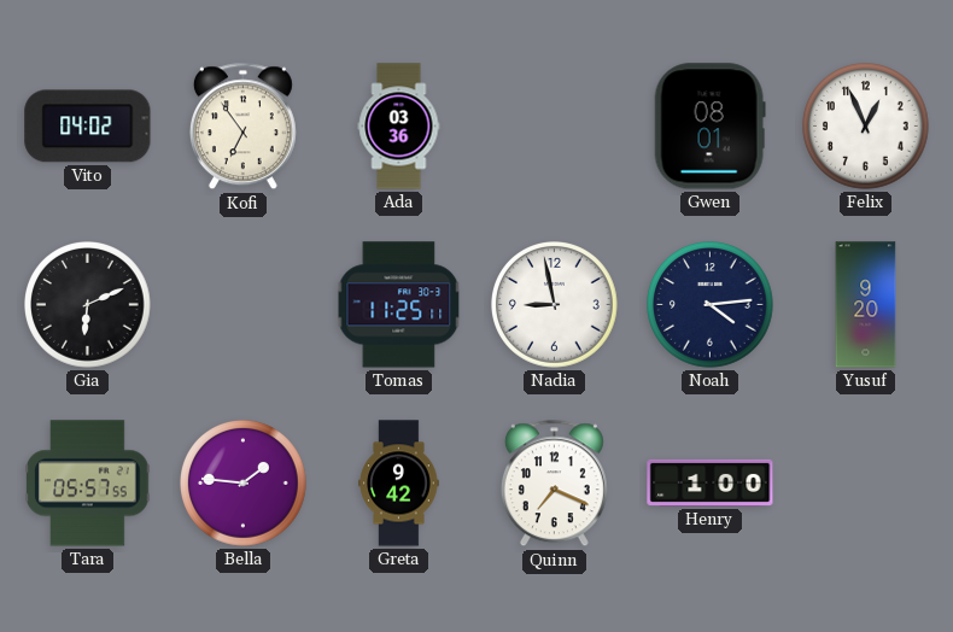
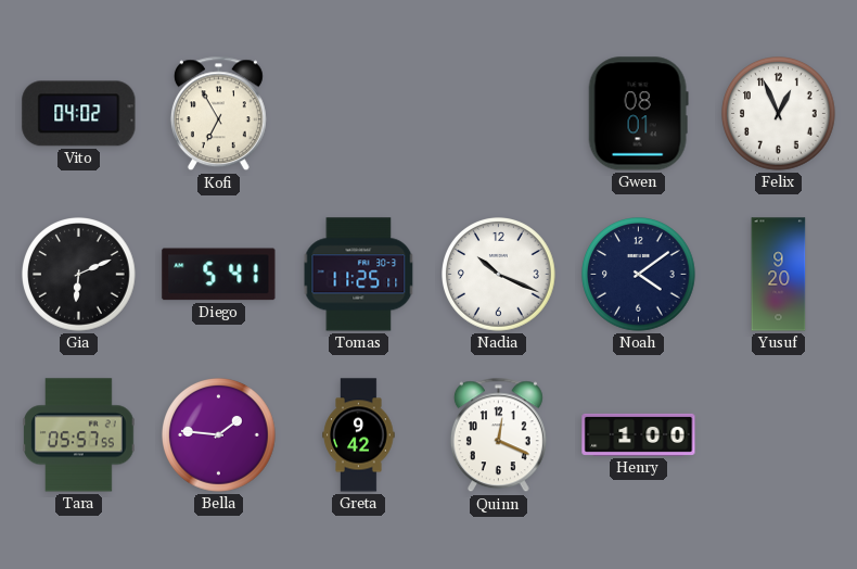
Kofi: 6:54 -> 6:55
Ada: 03:36 -> none
Diego: none -> 5:41
Nadia: 8:58 -> 10:19
Noah: 4:14 -> 4:09
Quinn: 7:19 -> 12:19
